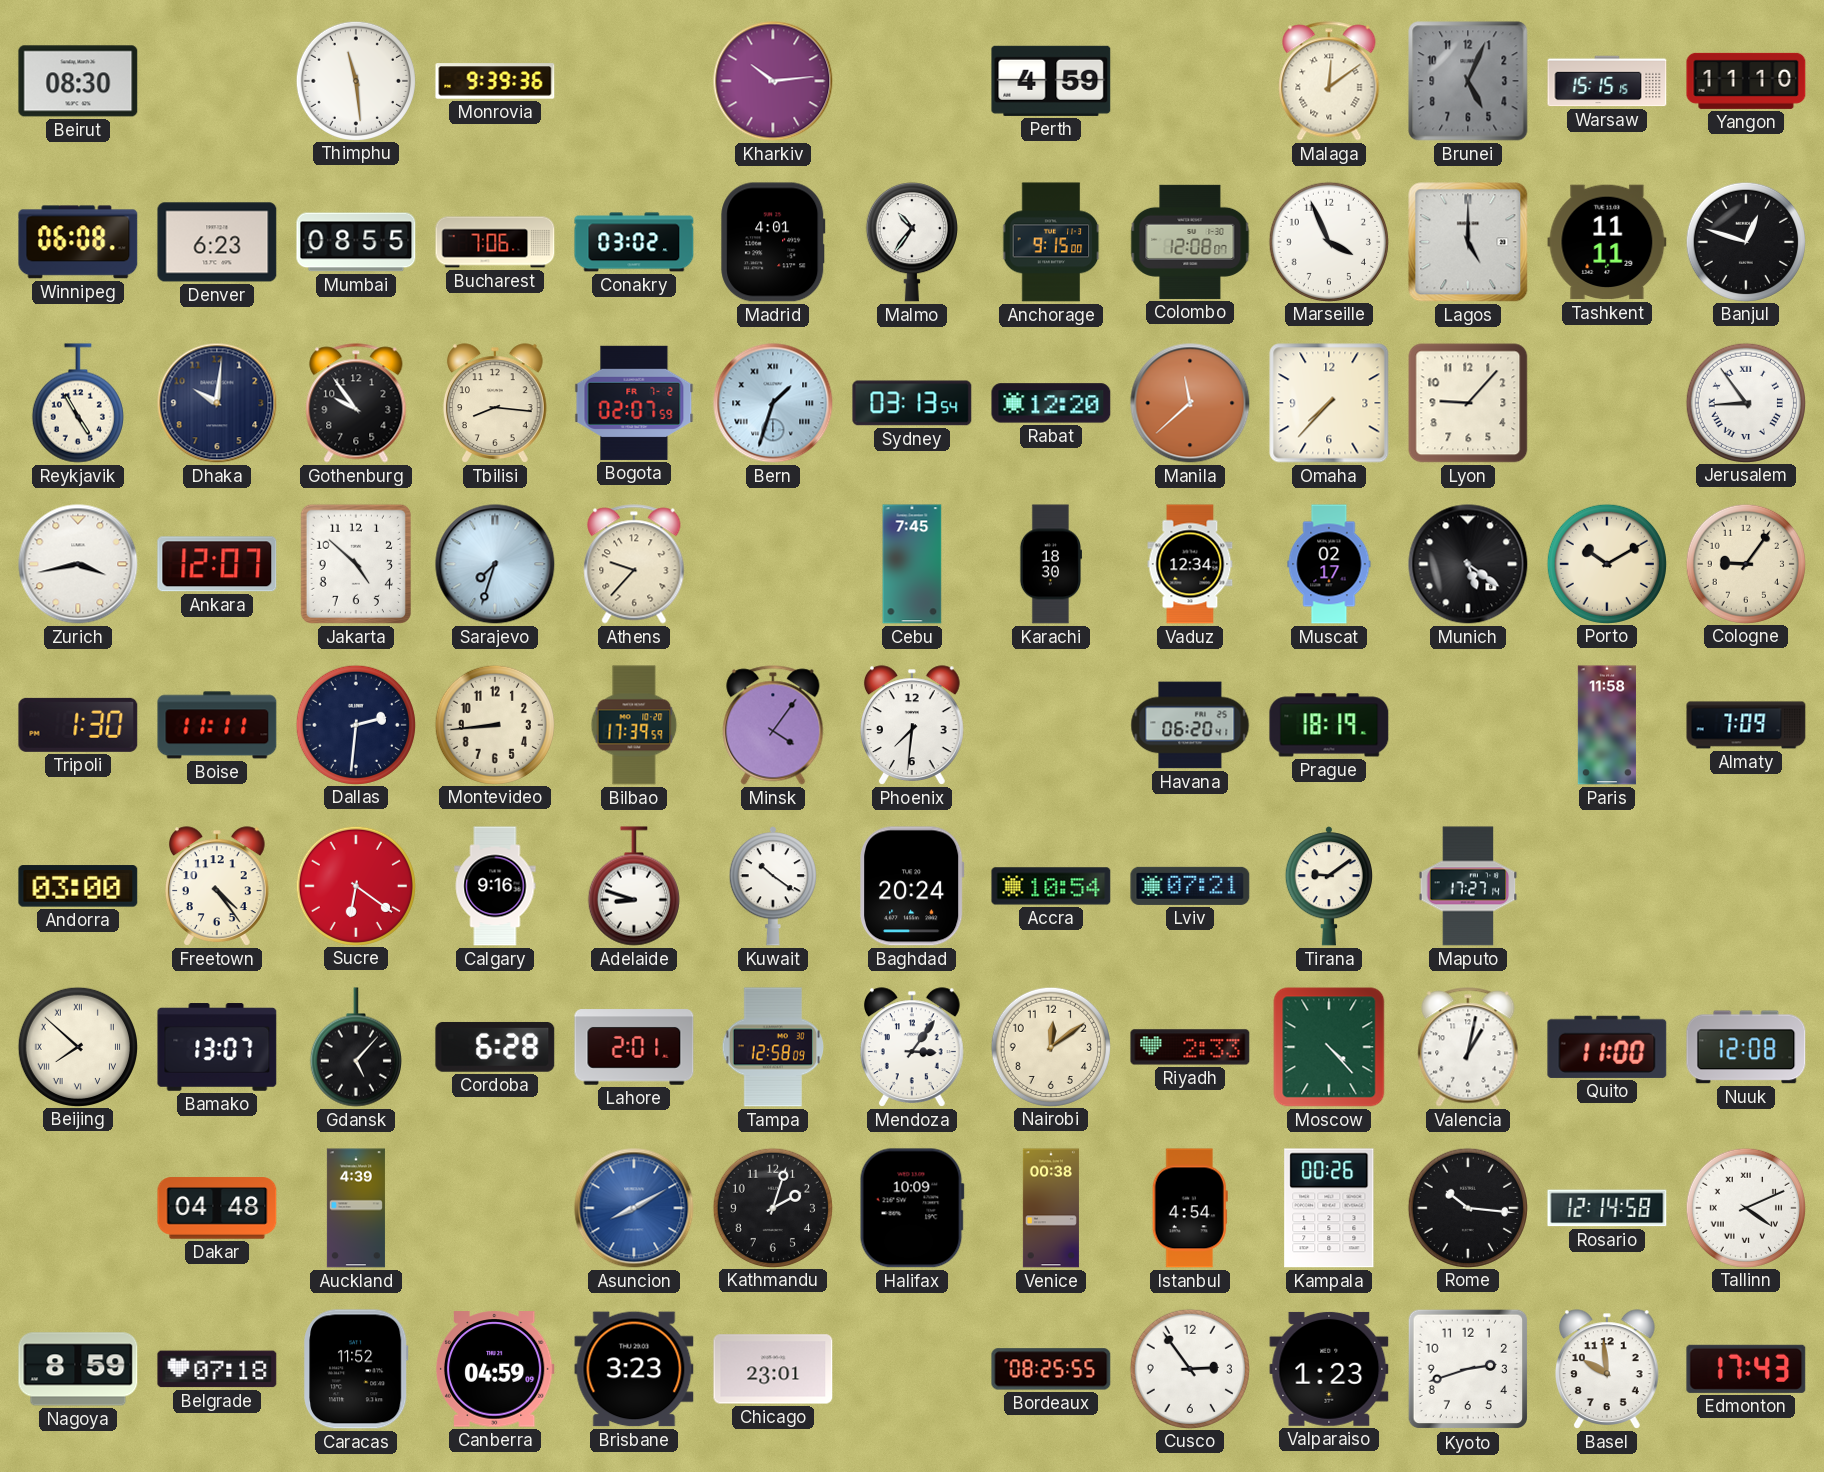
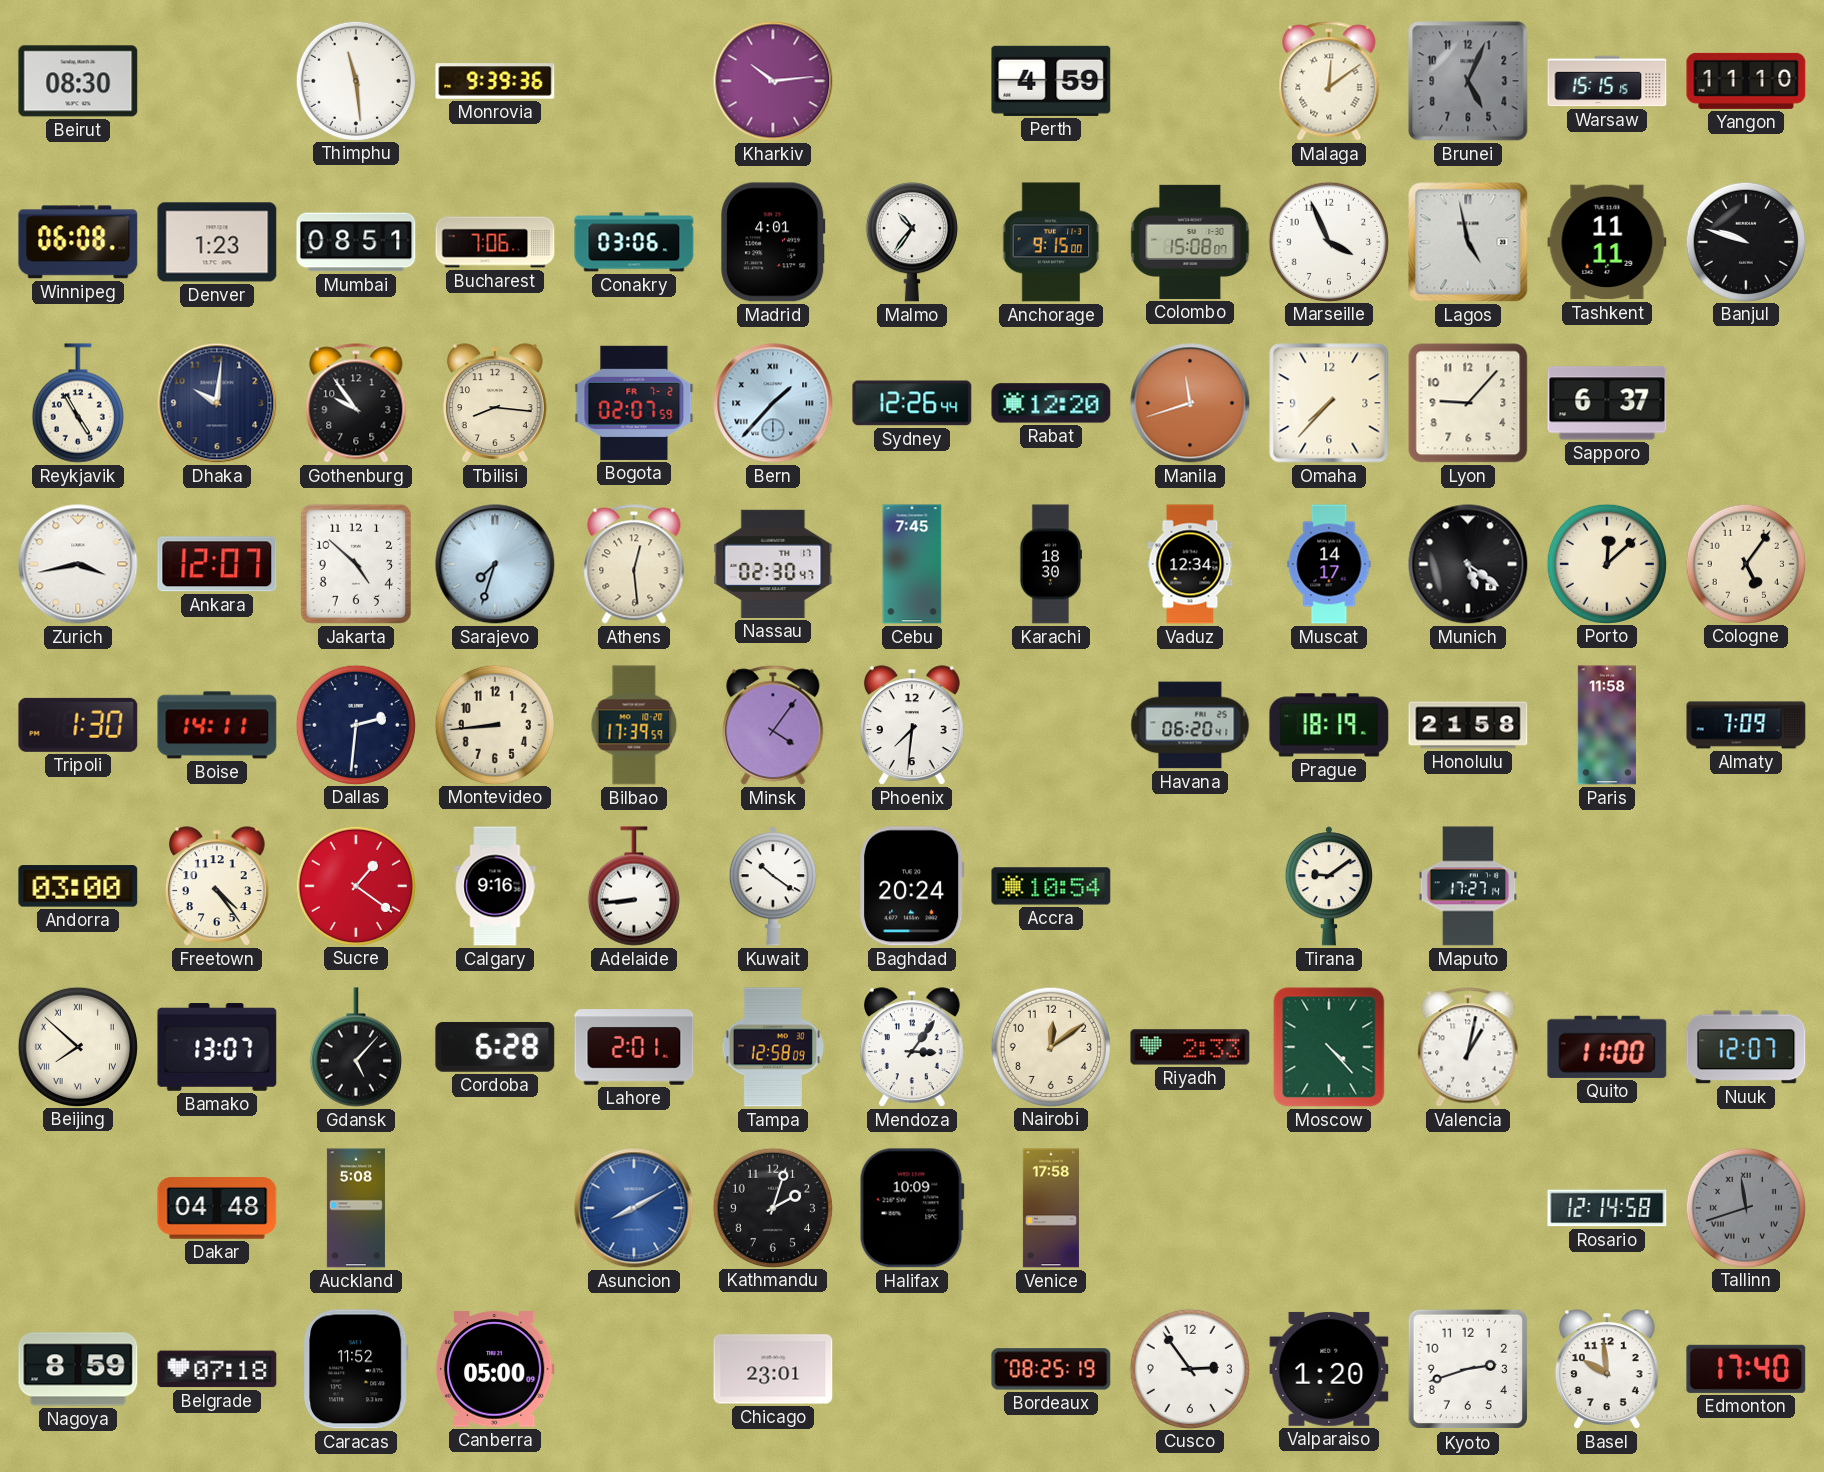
Denver: 6:23 -> 1:23
Mumbai: 08:55 -> 08:51
Conakry: 03:02 -> 03:06
Colombo: 12:08 -> 15:08
Lagos: 5:00 -> 4:58
Banjul: 12:48 -> 9:48
Bern: 1:33 -> 1:37
Sydney: 03:13 -> 12:26
Manila: 11:38 -> 11:42
Sapporo: none -> 6:37
Jerusalem: 8:54 -> none
Athens: 9:37 -> 12:29
Nassau: none -> 02:30
Muscat: 02:17 -> 14:17
Porto: 10:10 -> 12:08
Cologne: 9:06 -> 5:06
Boise: 11:11 -> 14:11
Honolulu: none -> 21:58
Sucre: 6:21 -> 1:21
Adelaide: 8:48 -> 8:44
Lviv: 07:21 -> none
Nuuk: 12:08 -> 12:07
Auckland: 4:39 -> 5:08
Venice: 00:38 -> 17:58
Istanbul: 4:54 -> none
Kampala: 00:26 -> none
Rome: 10:16 -> none
Tallinn: 4:11 -> 11:42
Tallinn dial: white -> grey
Canberra: 04:59 -> 05:00
Brisbane: 3:23 -> none
Bordeaux: 08:25:55 -> 08:25:19
Valparaiso: 1:23 -> 1:20
Edmonton: 17:43 -> 17:40
